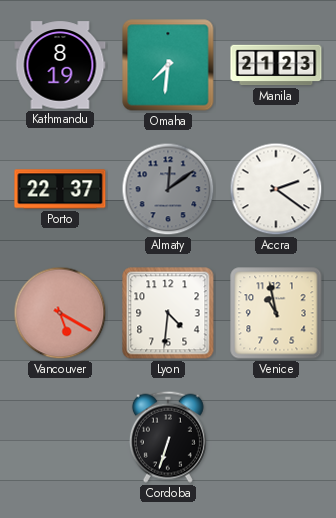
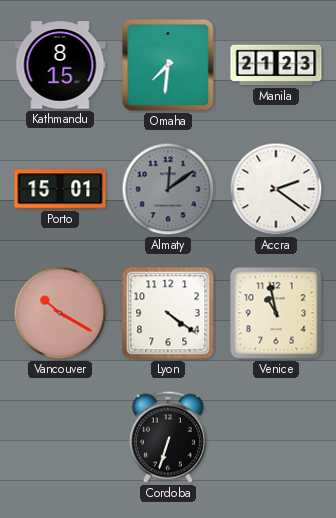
Kathmandu: 8:19 -> 8:15
Porto: 22:37 -> 15:01
Vancouver: 5:20 -> 10:20
Lyon: 4:31 -> 4:21
